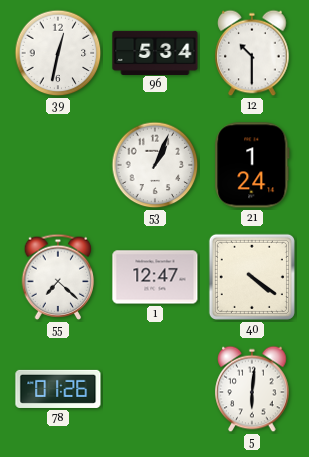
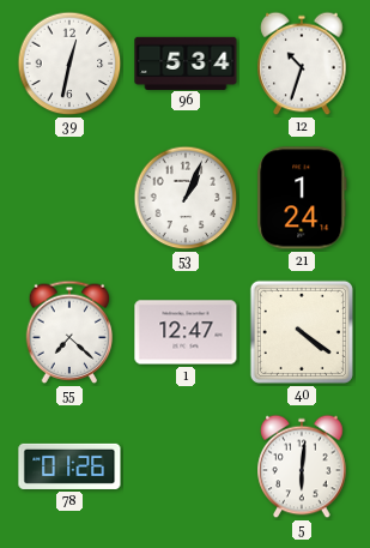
12: 10:30 -> 10:33
